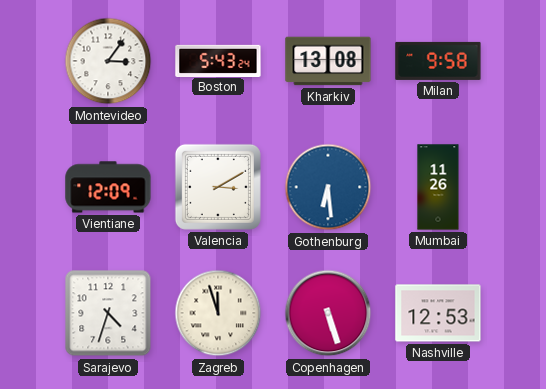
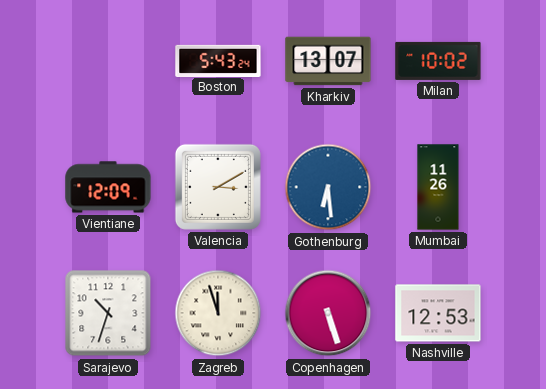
Montevideo: 3:06 -> none
Kharkiv: 13:08 -> 13:07
Milan: 9:58 -> 10:02
Sarajevo: 4:33 -> 10:33
